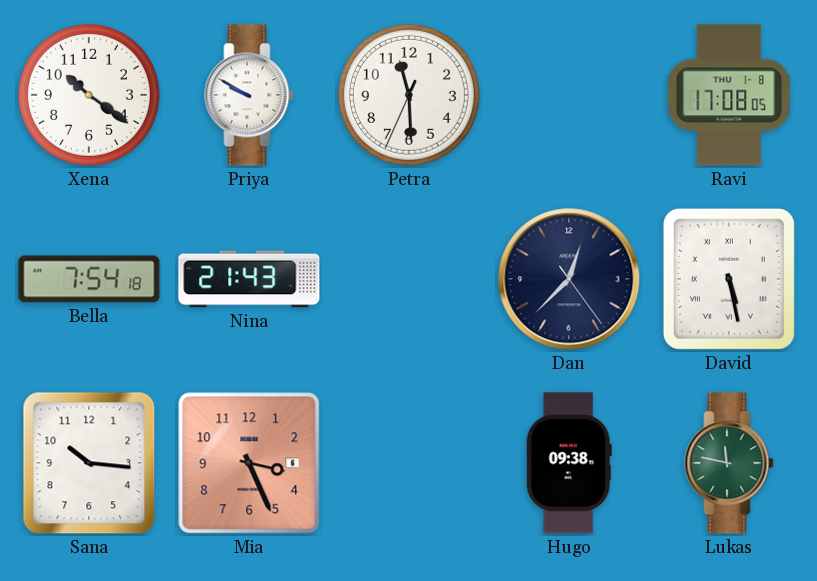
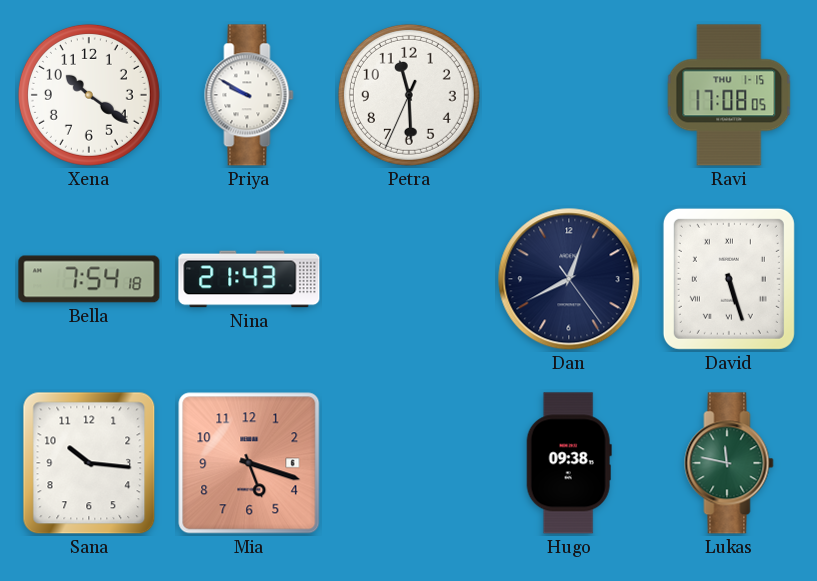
Ravi date: THU 1-8 -> THU 1-15
Dan: 12:37 -> 12:40
David: 5:28 -> 5:27
Mia: 3:26 -> 5:18
